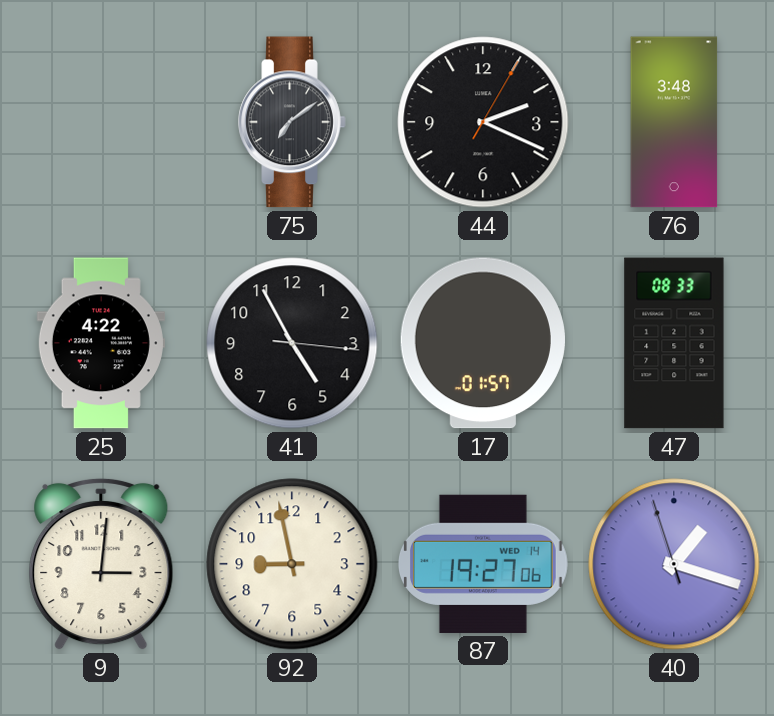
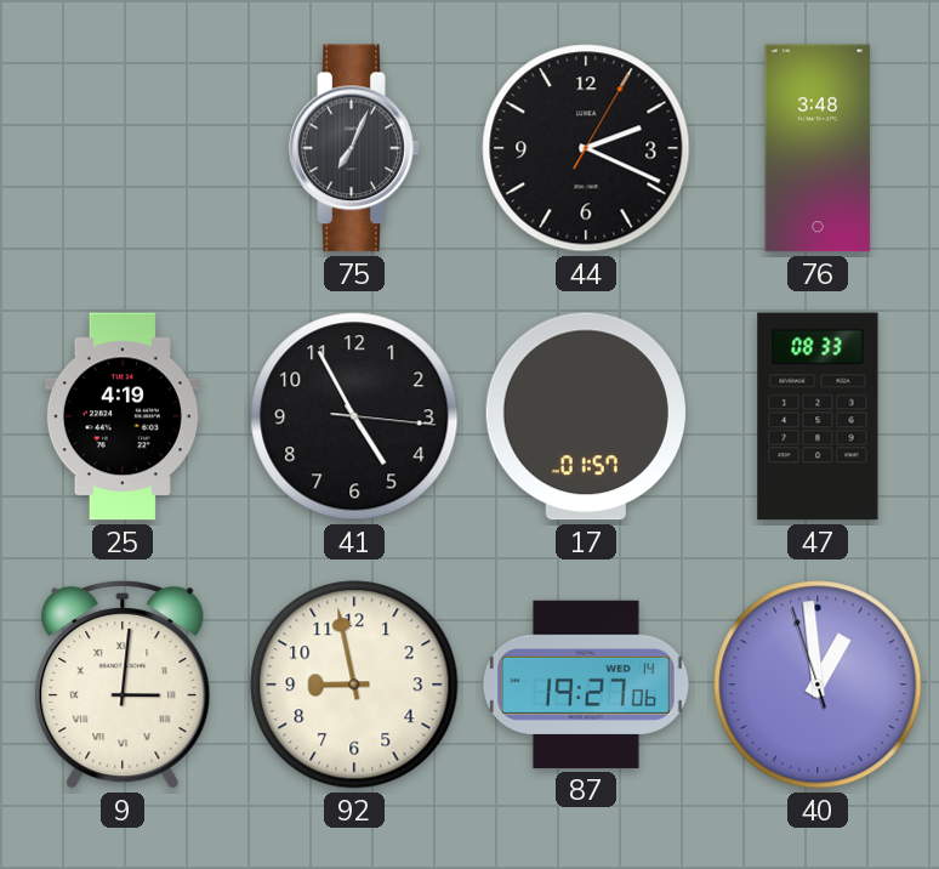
75: 7:09 -> 7:04
25: 4:22 -> 4:19
9 numerals: Arabic -> Roman
40: 1:17 -> 12:58
